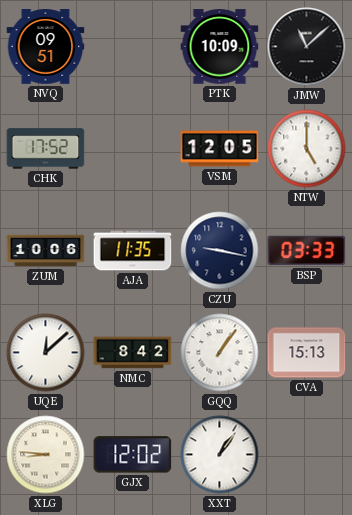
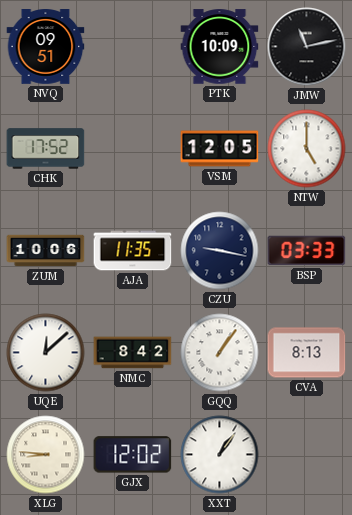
JMW: 11:08 -> 11:13
CVA: 15:13 -> 8:13
